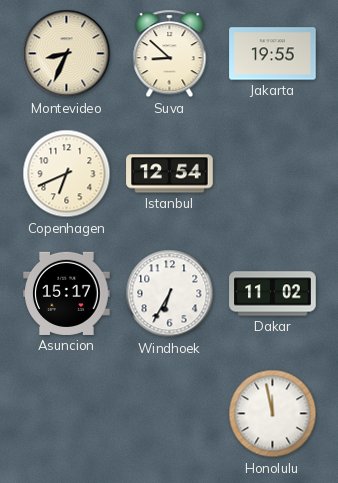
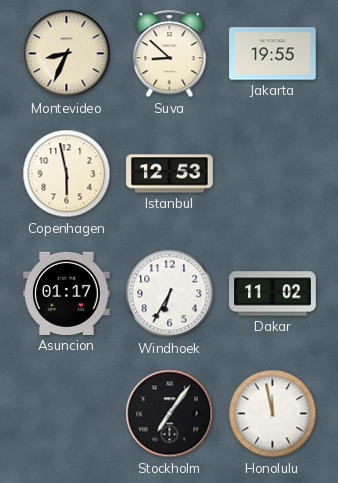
Copenhagen: 6:41 -> 5:58
Istanbul: 12:54 -> 12:53
Asuncion: 15:17 -> 01:17
Stockholm: none -> 7:06
